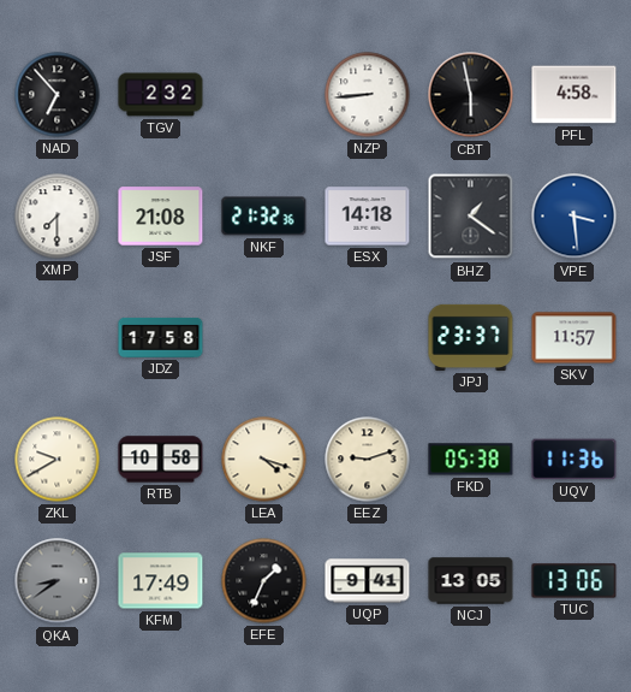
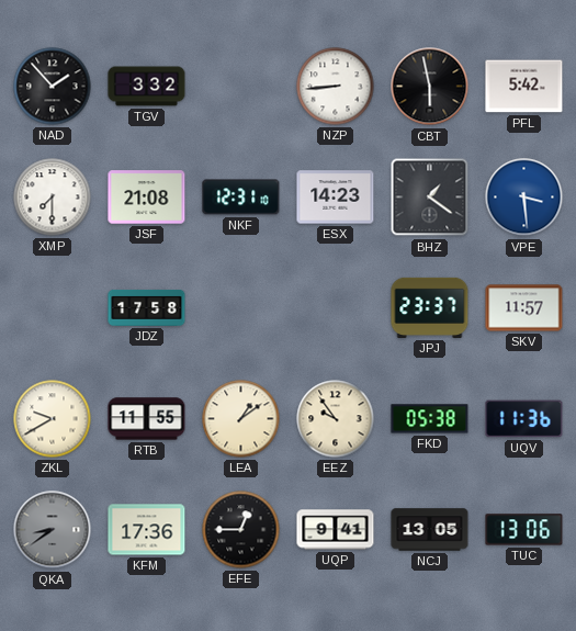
NAD: 6:53 -> 1:53
TGV: 2:32 -> 3:32
PFL: 4:58 -> 5:42
NKF: 21:32 -> 12:31
ESX: 14:18 -> 14:23
RTB: 10:58 -> 11:55
LEA: 4:18 -> 1:09
EEZ: 9:12 -> 9:54
KFM: 17:49 -> 17:36
EFE: 1:34 -> 12:45
